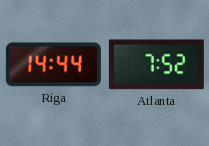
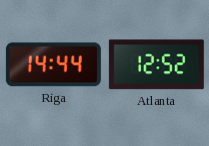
Atlanta: 7:52 -> 12:52
